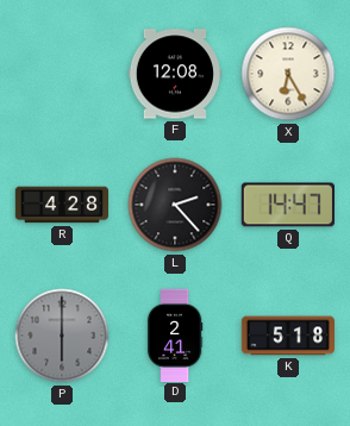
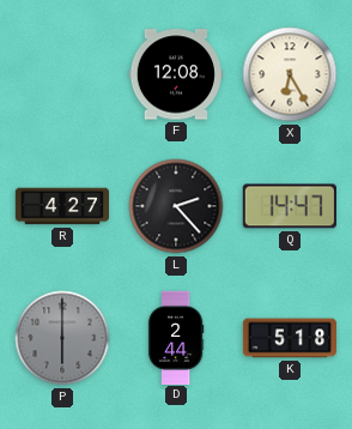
R: 4:28 -> 4:27
D: 2:41 -> 2:44
